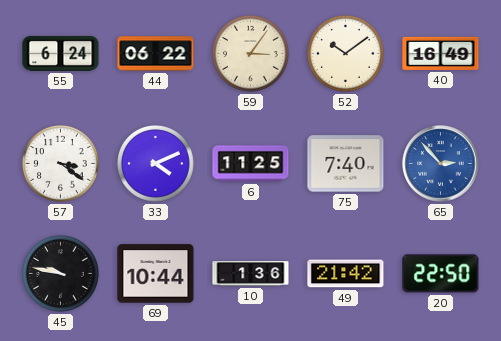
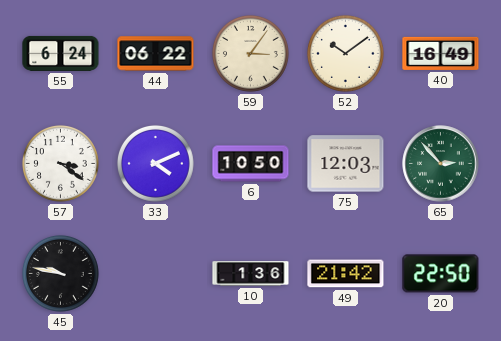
6: 11:25 -> 10:50
75: 7:40 -> 12:03
65 dial: blue -> green
69: 10:44 -> none
